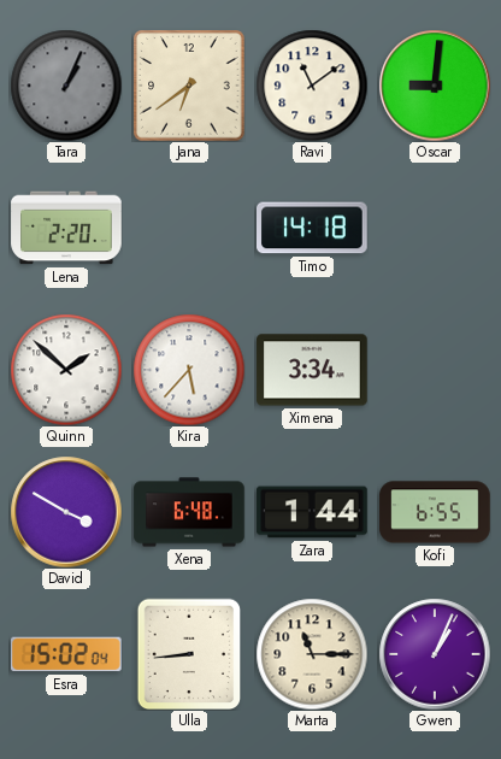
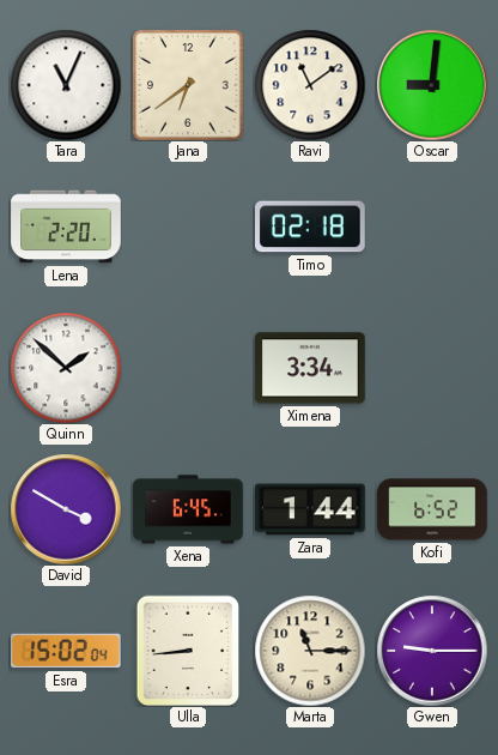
Tara: 1:04 -> 11:04
Tara dial: grey -> white
Timo: 14:18 -> 02:18
Kira: 5:37 -> none
Xena: 6:48 -> 6:45
Kofi: 6:55 -> 6:52
Gwen: 1:04 -> 9:15
